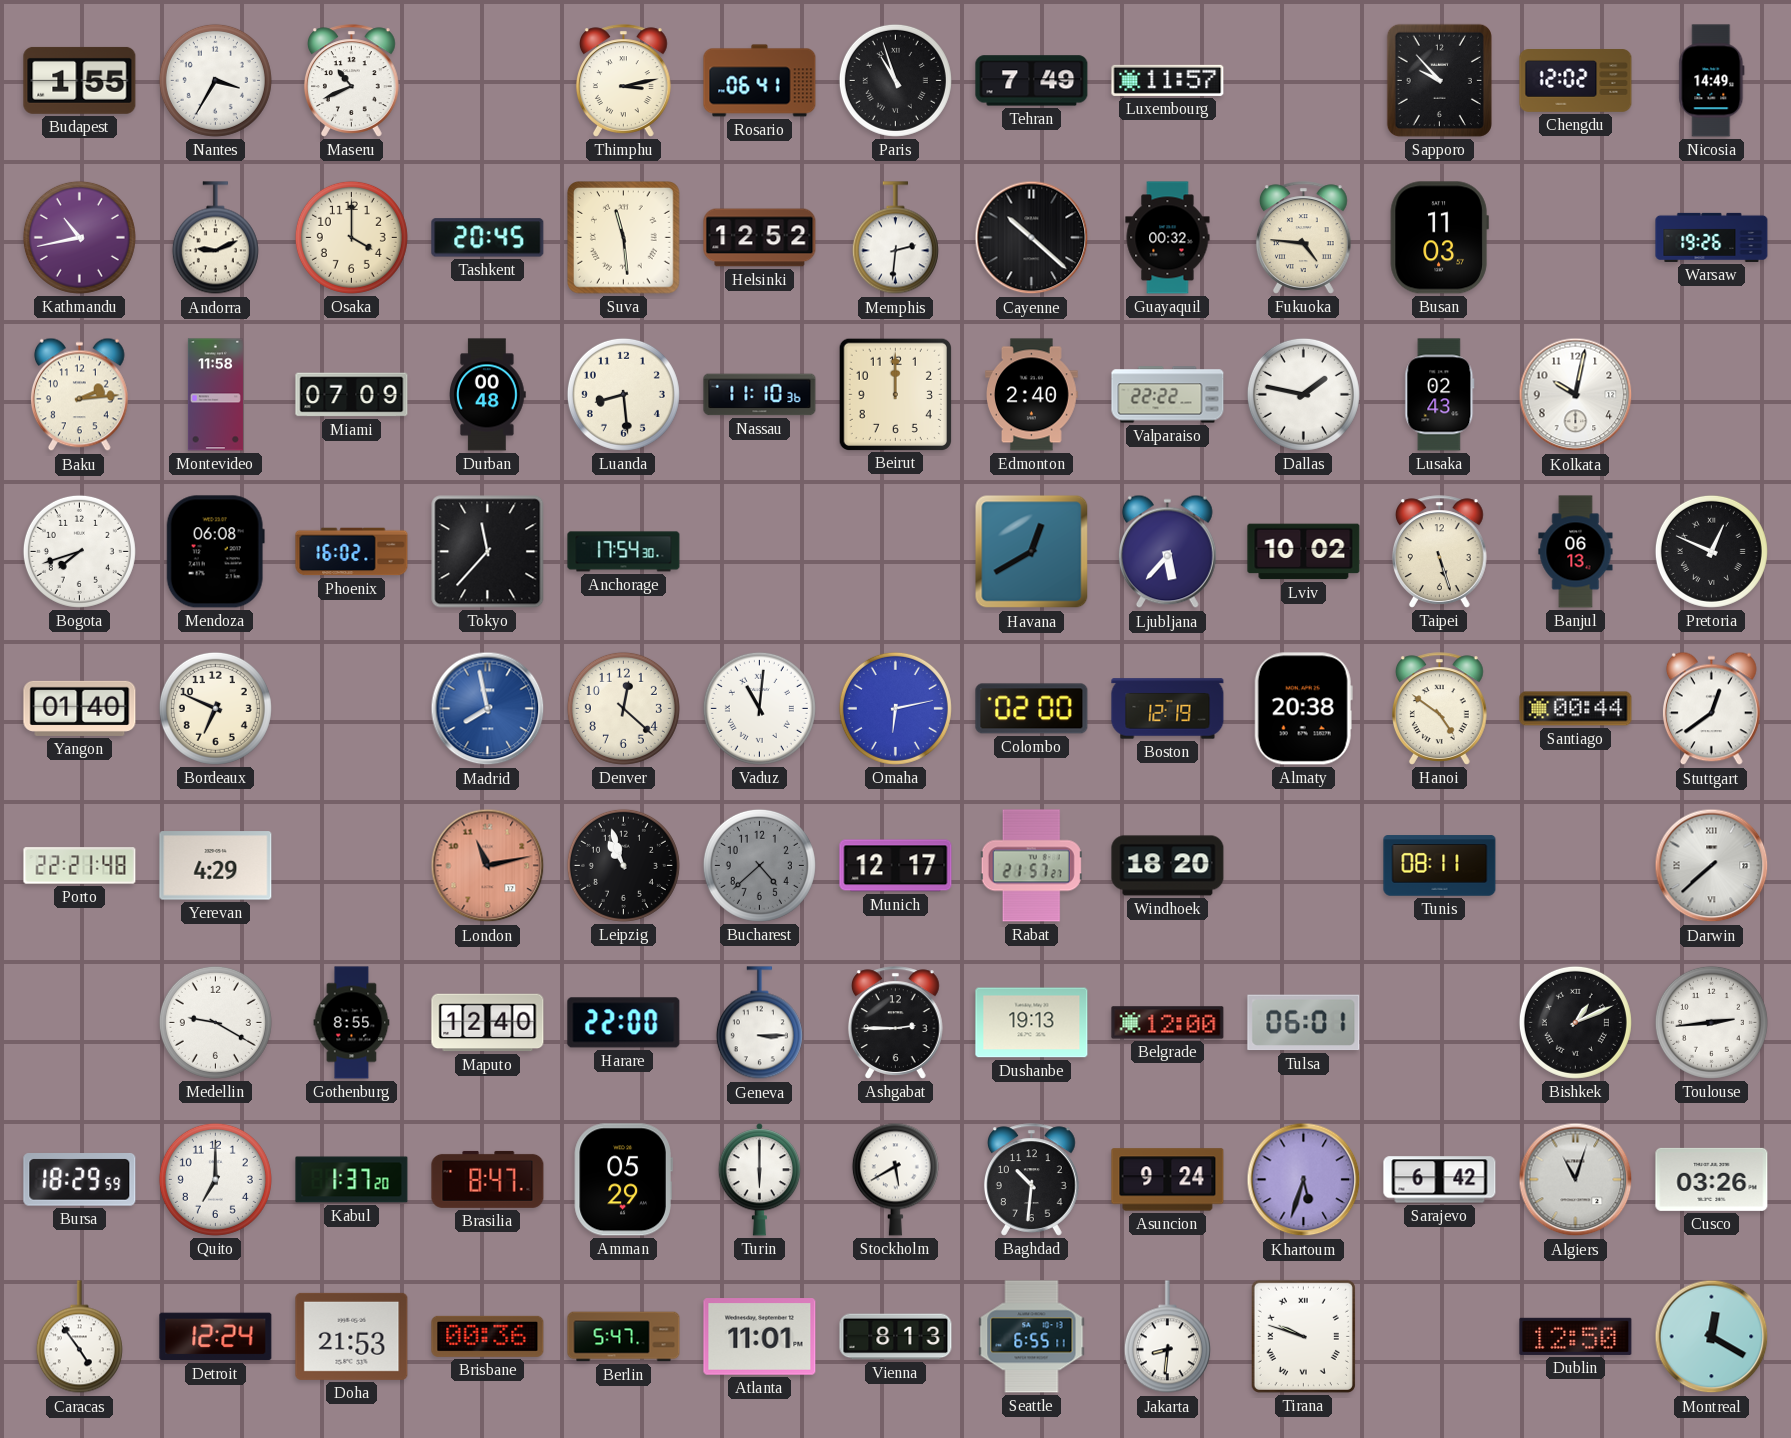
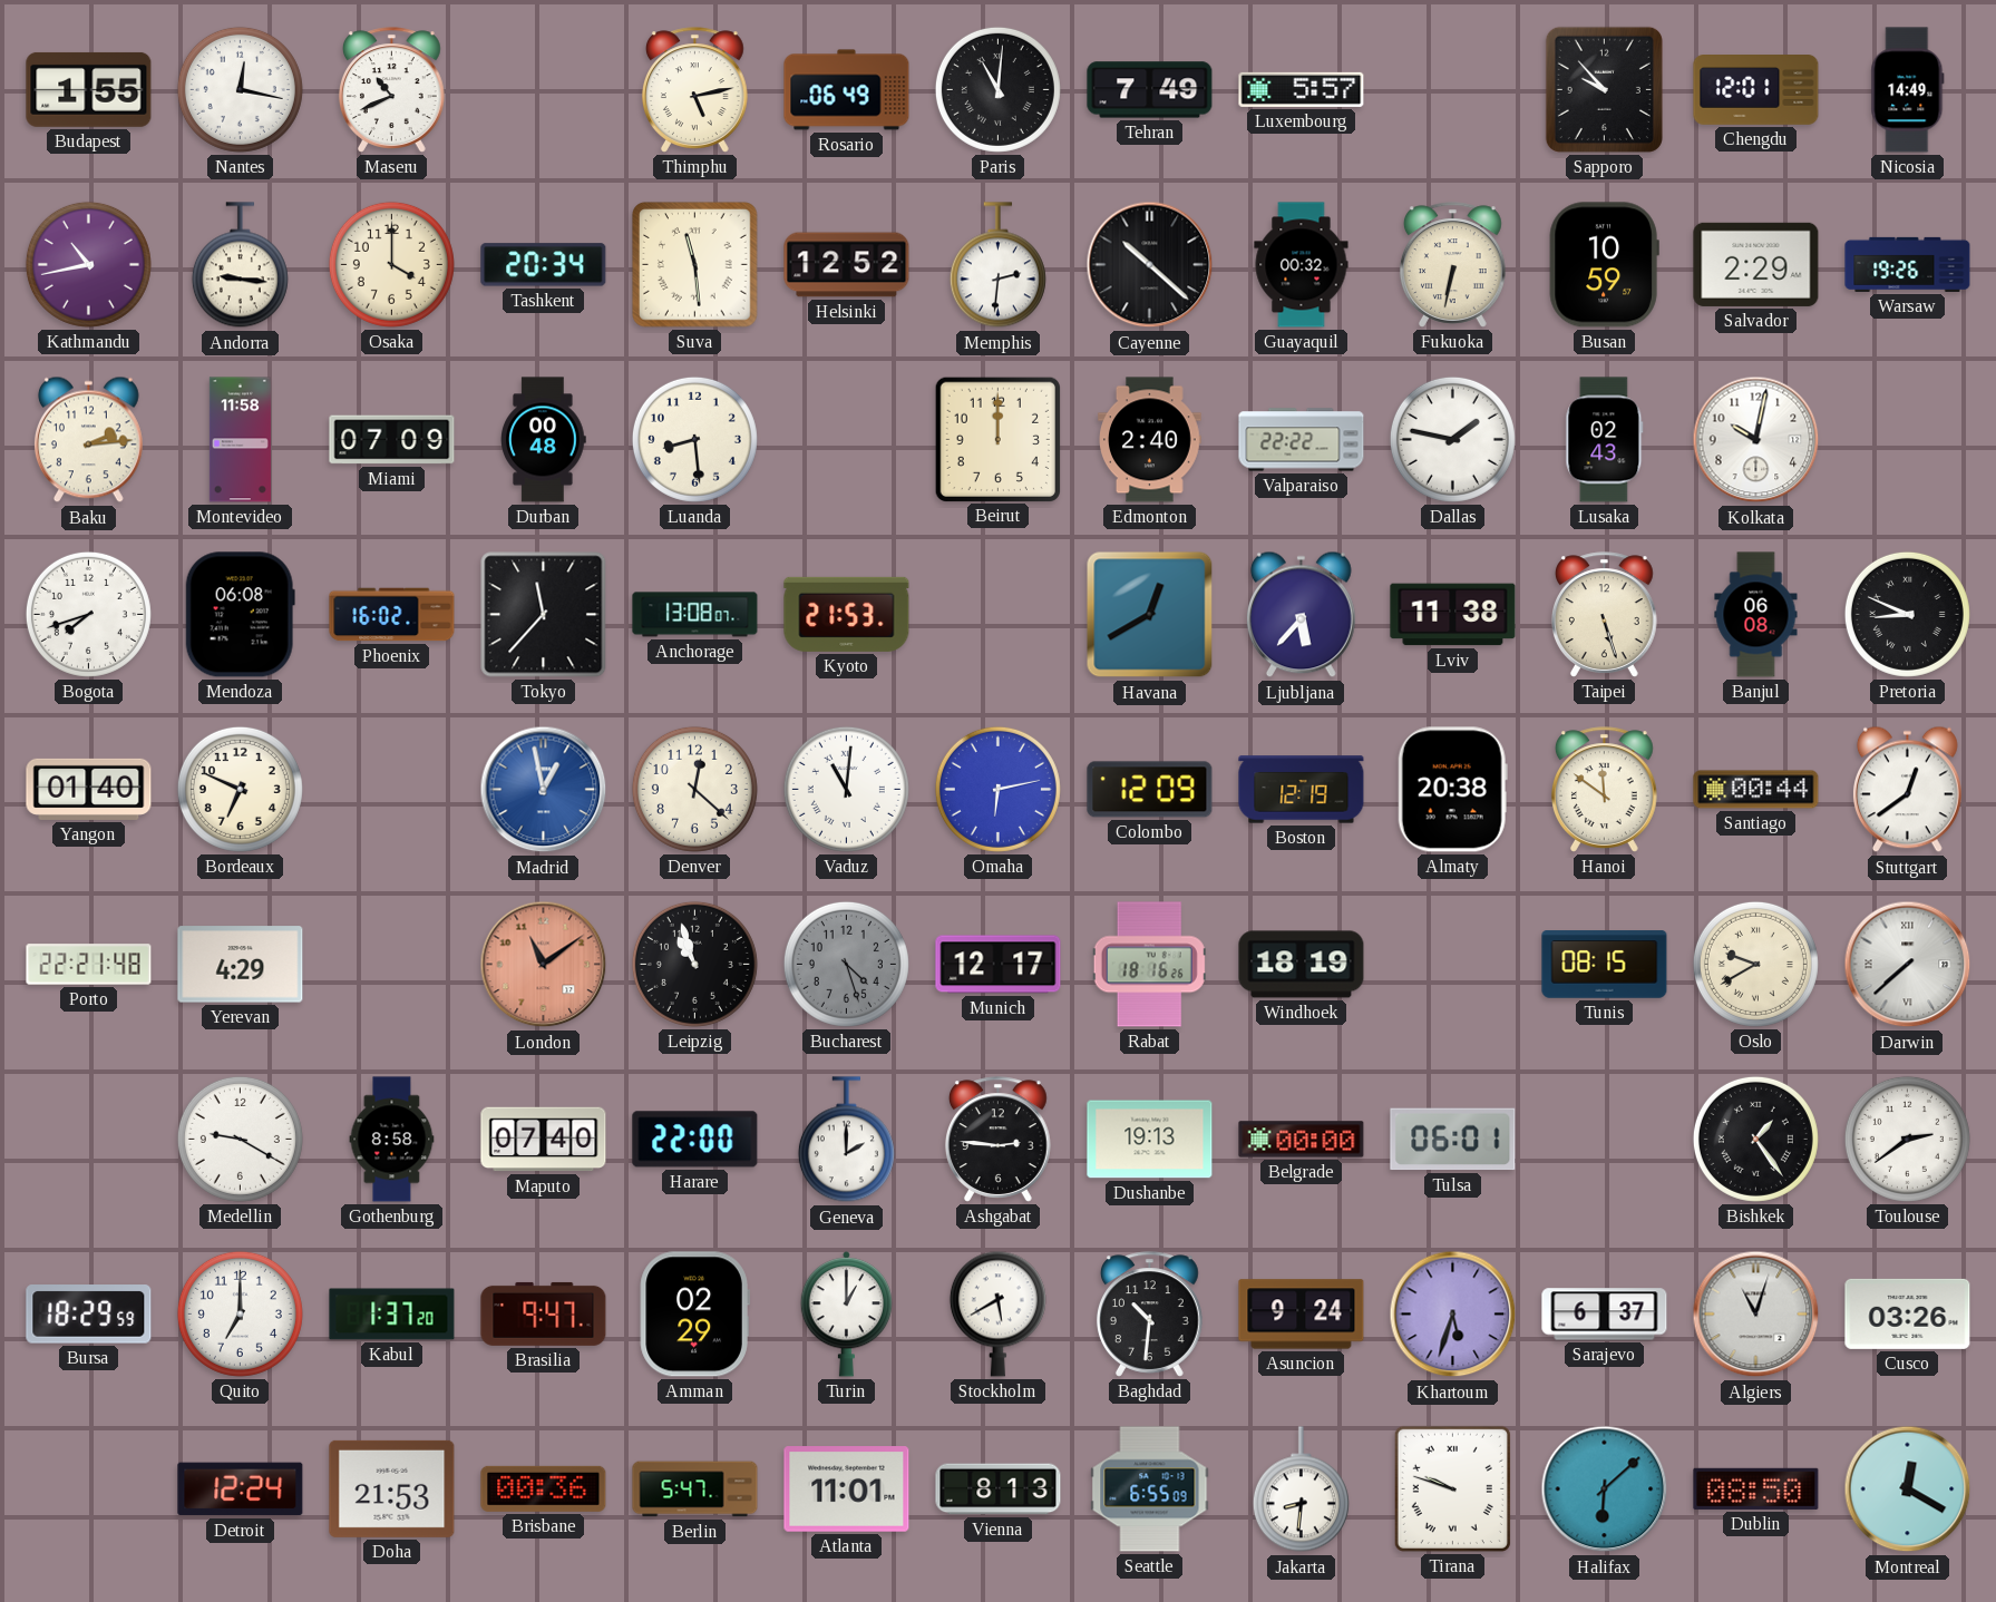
Nantes: 3:35 -> 12:17
Thimphu: 3:13 -> 5:13
Rosario: 06:41 -> 06:49
Paris: 10:57 -> 11:01
Luxembourg: 11:57 -> 5:57
Chengdu: 12:02 -> 12:01
Andorra: 9:11 -> 9:16
Tashkent: 20:45 -> 20:34
Fukuoka: 4:46 -> 6:32
Busan: 11:03 -> 10:59
Salvador: none -> 2:29
Nassau: 11:10 -> none
Anchorage: 17:54 -> 13:08
Kyoto: none -> 21:53
Lviv: 10:02 -> 11:38
Banjul: 06:13 -> 06:08
Pretoria: 12:49 -> 8:49
Madrid: 7:58 -> 12:58
Colombo: 02:00 -> 12:09
Hanoi: 4:51 -> 11:51
London: 11:13 -> 11:09
Bucharest: 4:38 -> 4:27
Rabat: 21:57 -> 18:16
Windhoek: 18:20 -> 18:19
Tunis: 08:11 -> 08:15
Oslo: none -> 9:40
Gothenburg: 8:55 -> 8:58
Maputo: 12:40 -> 07:40
Geneva: 3:15 -> 2:00
Ashgabat: 2:45 -> 2:46
Belgrade: 12:00 -> 00:00
Bishkek: 1:11 -> 1:24
Toulouse: 2:44 -> 2:39
Brasilia: 8:47 -> 9:47
Amman: 05:29 -> 02:29
Turin: 6:00 -> 1:00
Sarajevo: 6:42 -> 6:37
Caracas: 4:54 -> none
Seattle: 6:55:11 -> 6:55:09
Halifax: none -> 6:08
Dublin: 12:50 -> 08:50
